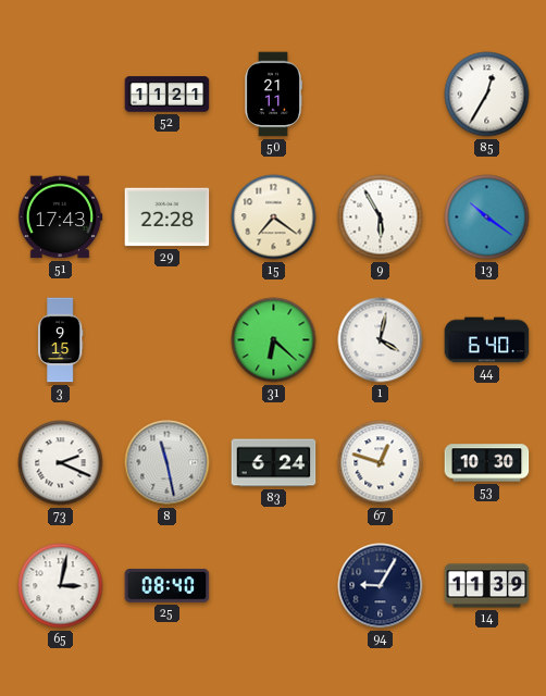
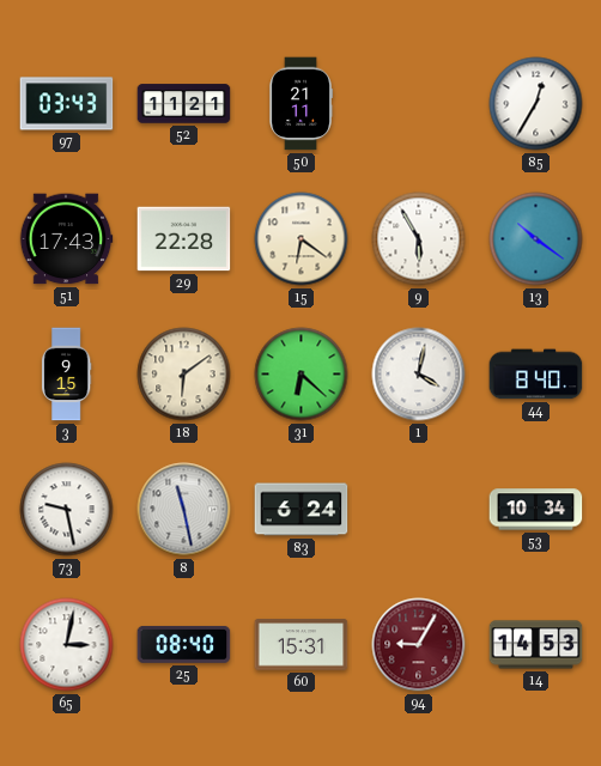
97: none -> 03:43
15: 7:21 -> 6:21
18: none -> 6:09
44: 6:40 -> 8:40
73: 2:19 -> 9:28
67: 12:48 -> none
53: 10:30 -> 10:34
60: none -> 15:31
94 dial: navy -> burgundy
14: 11:39 -> 14:53
